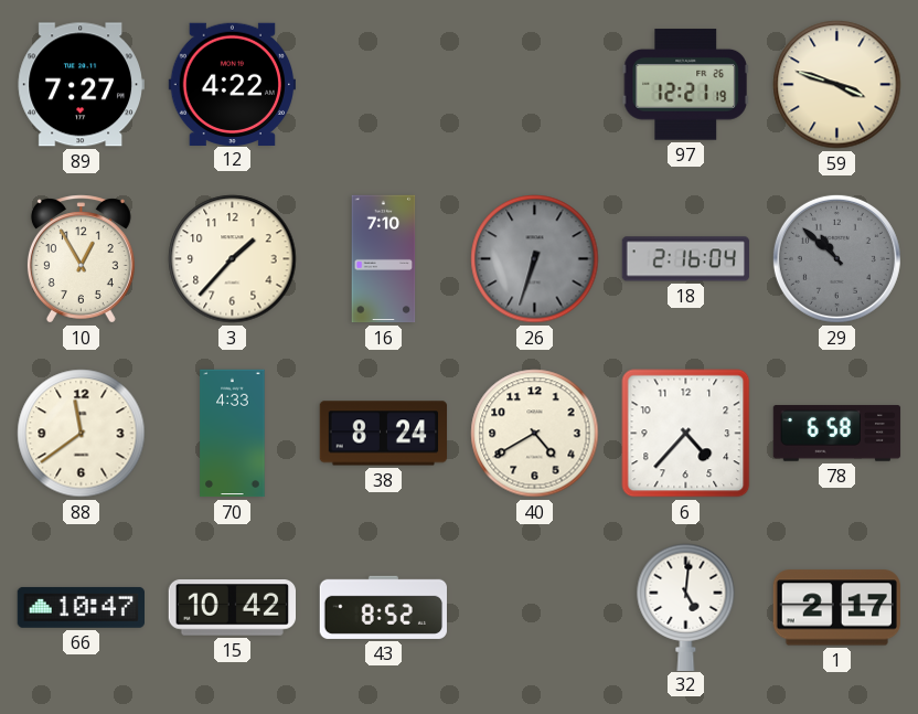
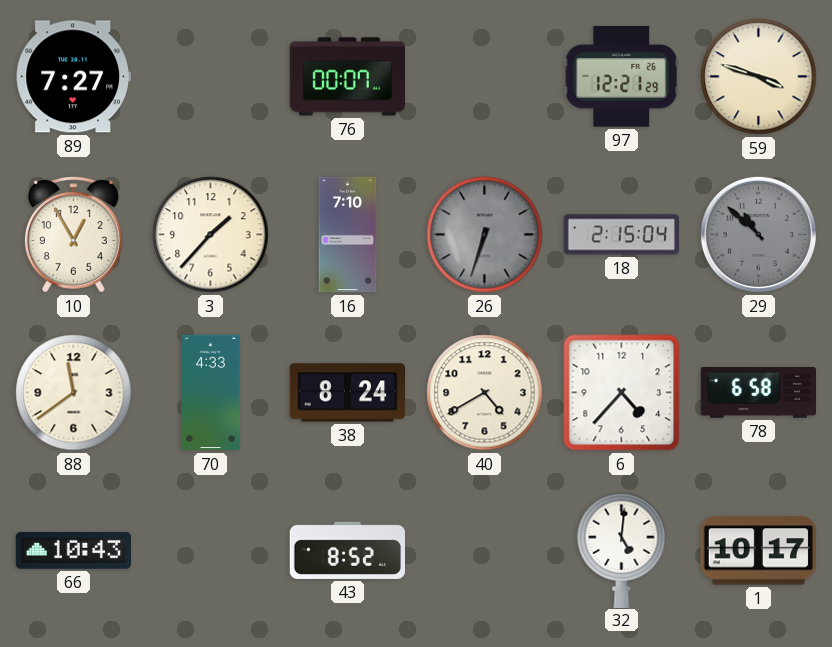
12: 4:22 -> none
76: none -> 00:07
97: 12:21:19 -> 12:21:29
18: 2:16 -> 2:15
66: 10:47 -> 10:43
15: 10:42 -> none
1: 2:17 -> 10:17
